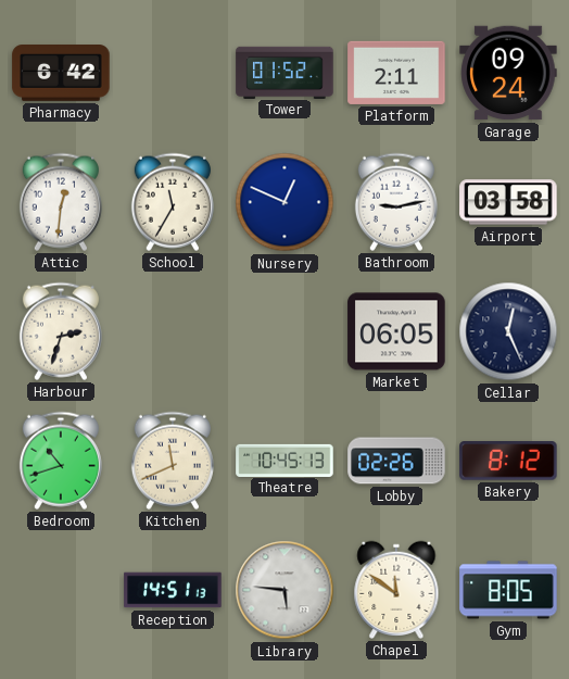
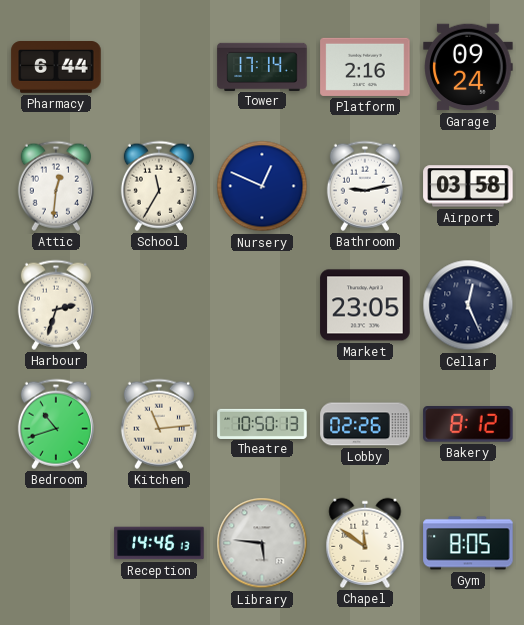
Pharmacy: 6:42 -> 6:44
Tower: 01:52 -> 17:14
Platform: 2:11 -> 2:16
Market: 06:05 -> 23:05
Kitchen: 11:41 -> 11:14
Theatre: 10:45 -> 10:50
Reception: 14:51 -> 14:46
